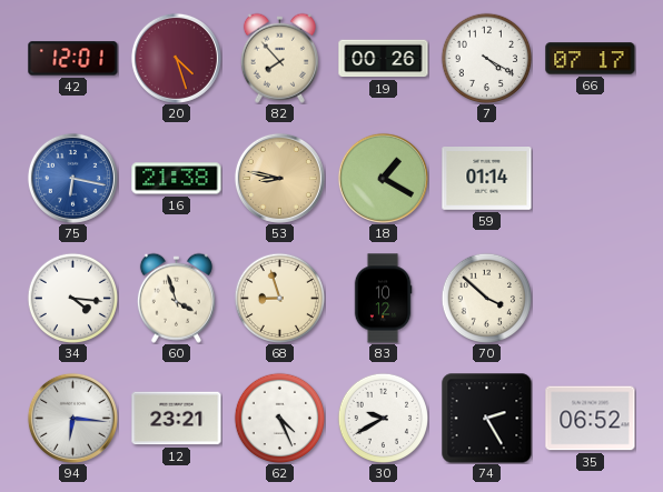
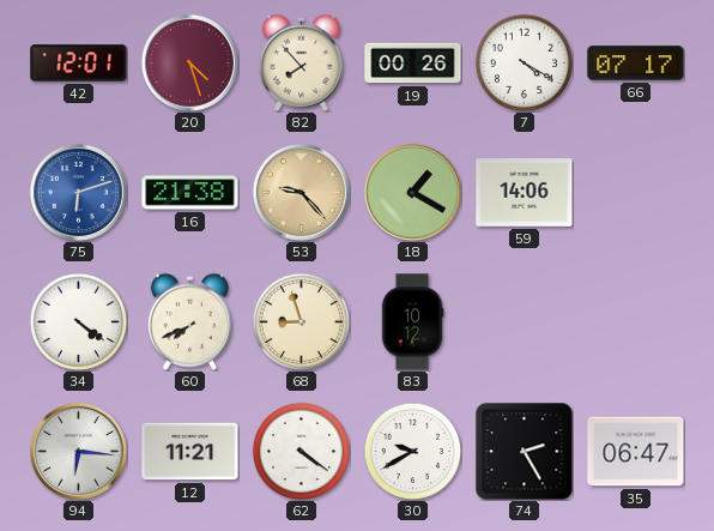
75: 6:17 -> 6:12
53: 8:47 -> 9:23
59: 01:14 -> 14:06
34: 4:16 -> 4:21
60: 3:57 -> 7:41
70: 3:52 -> none
12: 23:21 -> 11:21
62: 4:26 -> 4:21
35: 06:52 -> 06:47
